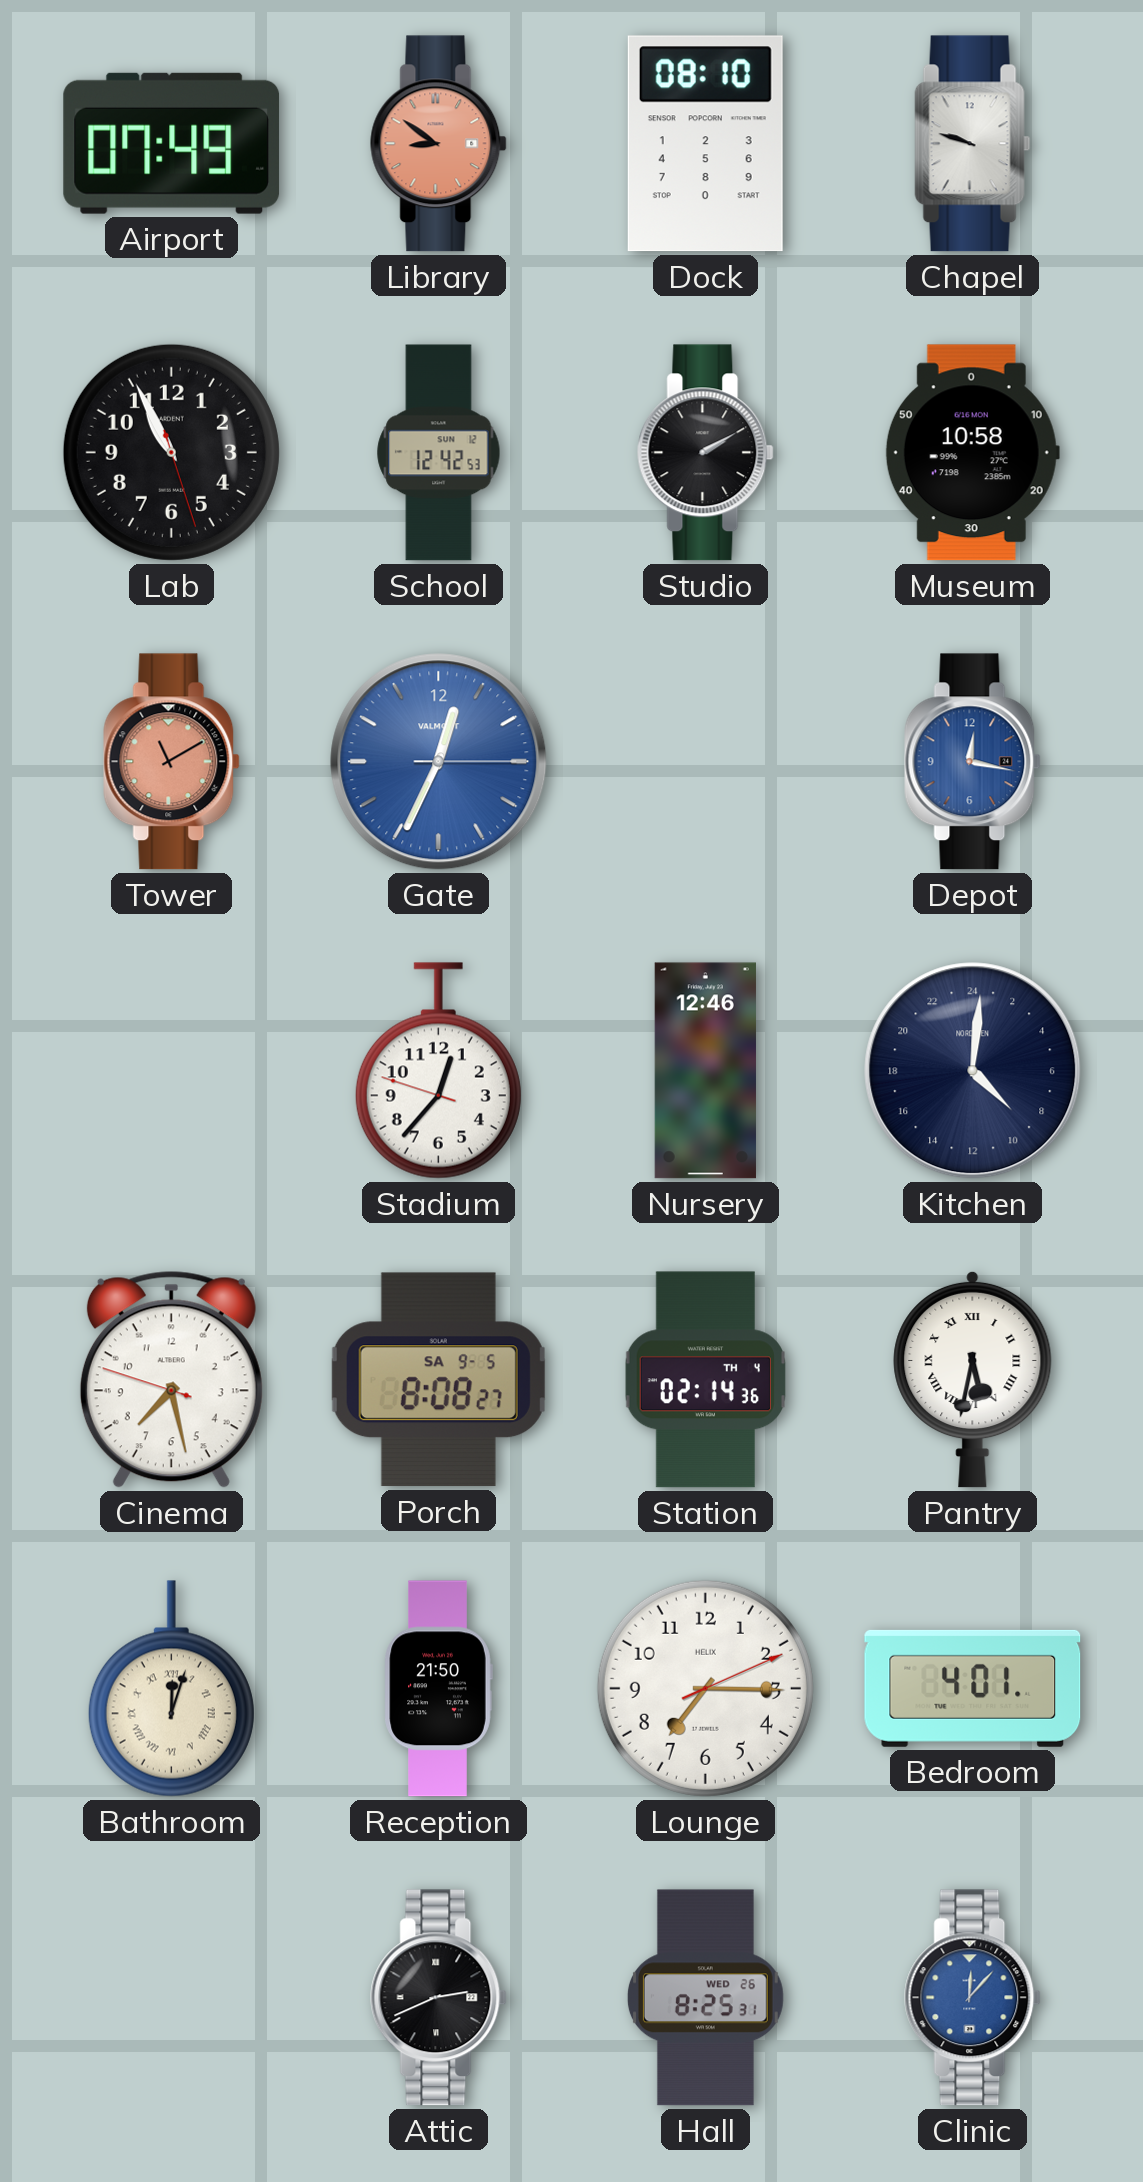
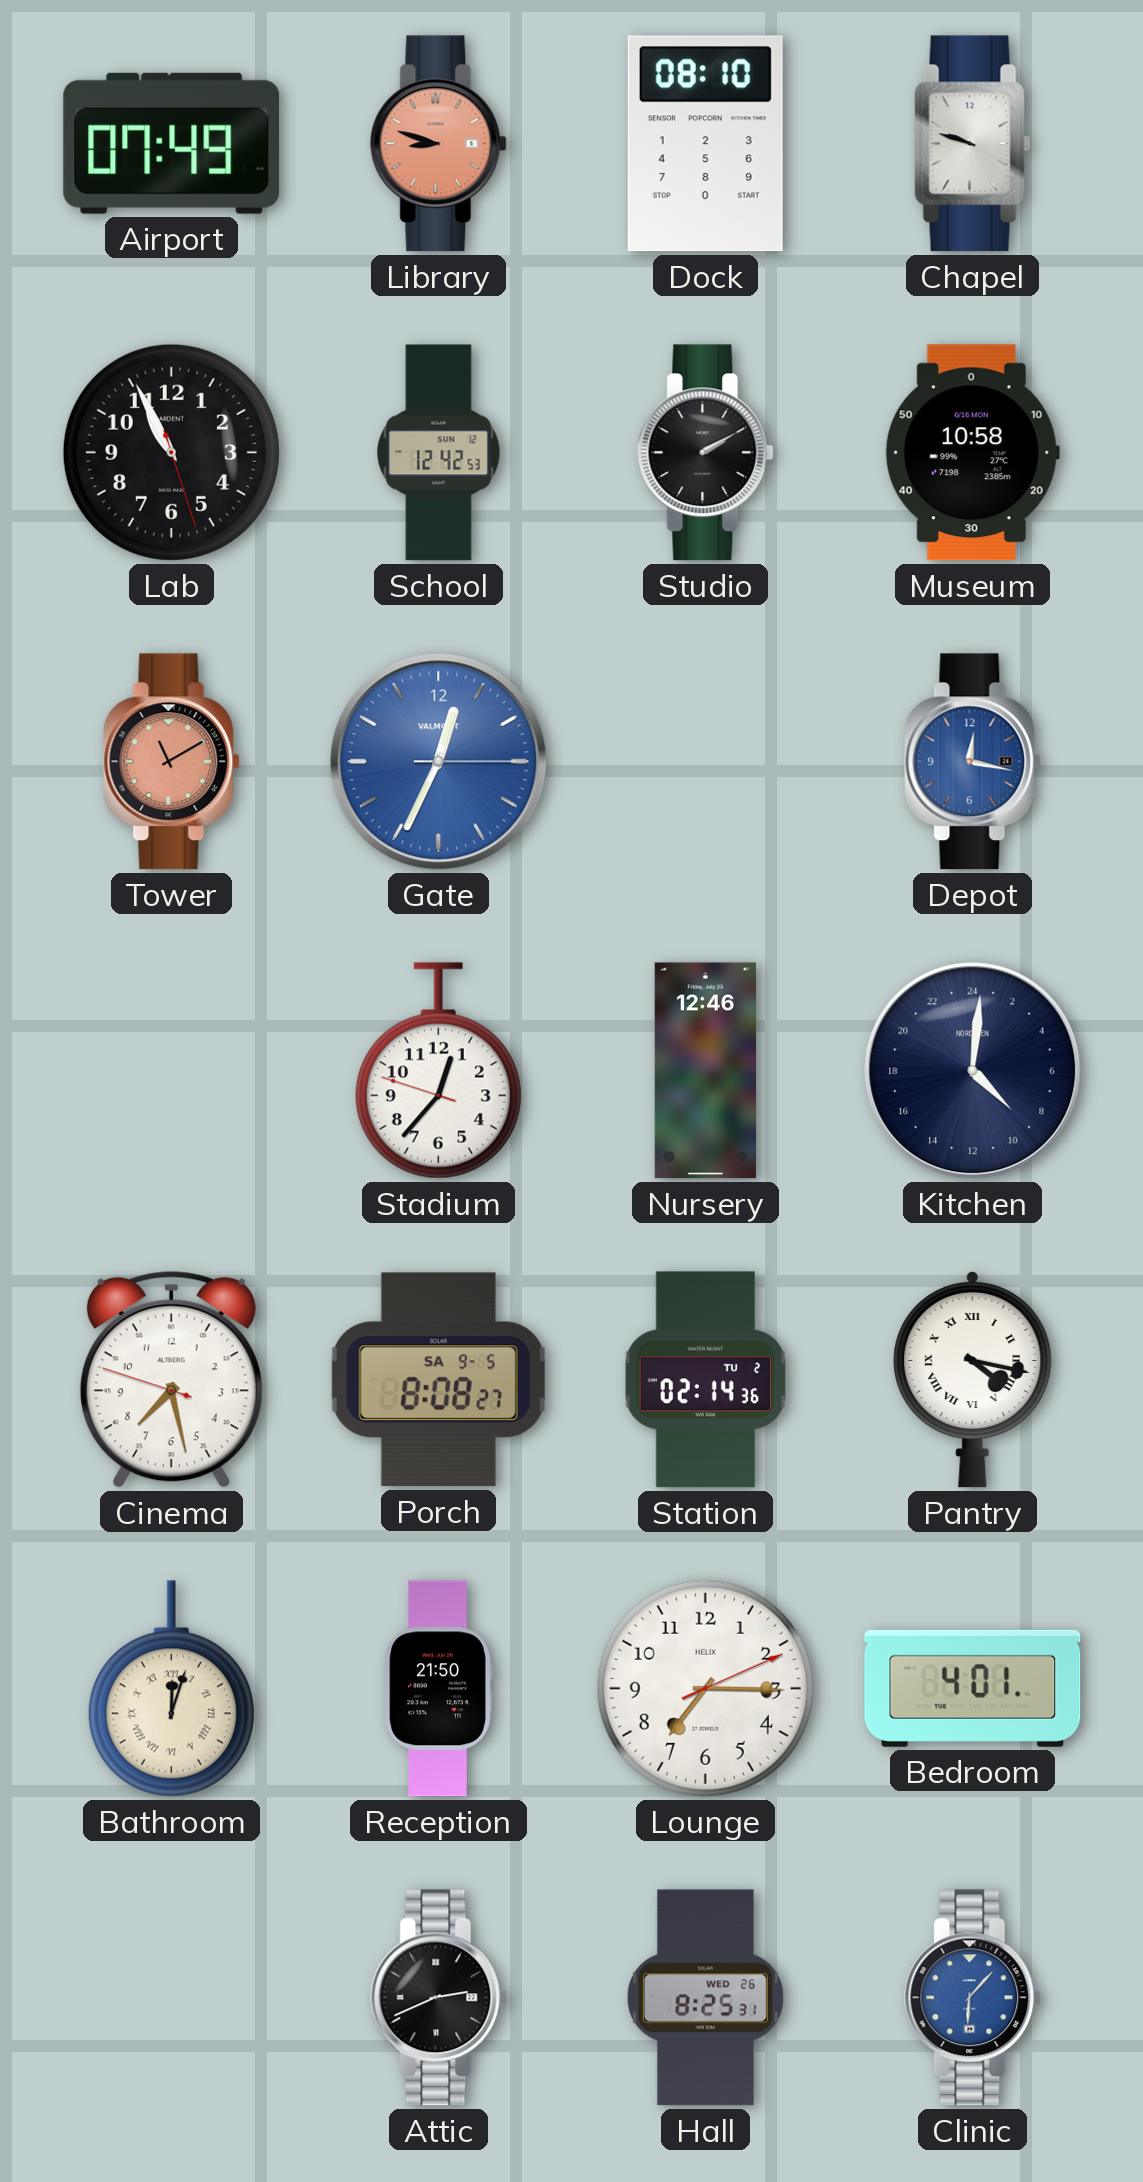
Library: 8:51 -> 8:48
Station date: TH 4 -> TU 2
Pantry: 5:32 -> 4:17
Clinic: 12:07 -> 6:07
